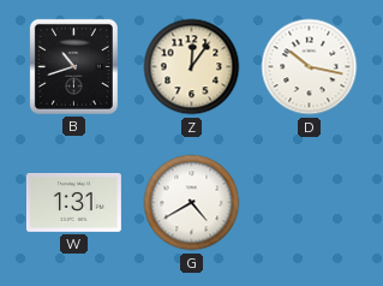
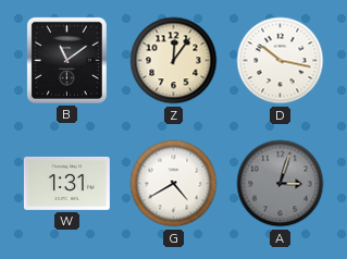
B: 10:42 -> 11:09
A: none -> 3:03
